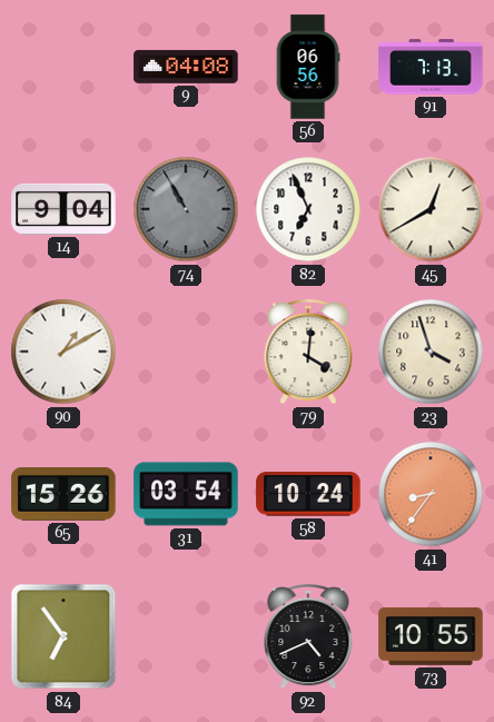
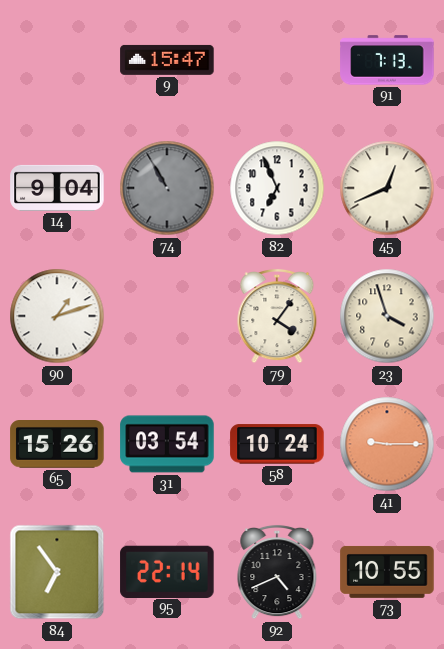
9: 04:08 -> 15:47
56: 06:56 -> none
45: 12:40 -> 12:41
90: 1:10 -> 1:12
79: 4:01 -> 4:06
41: 8:36 -> 9:15
95: none -> 22:14
